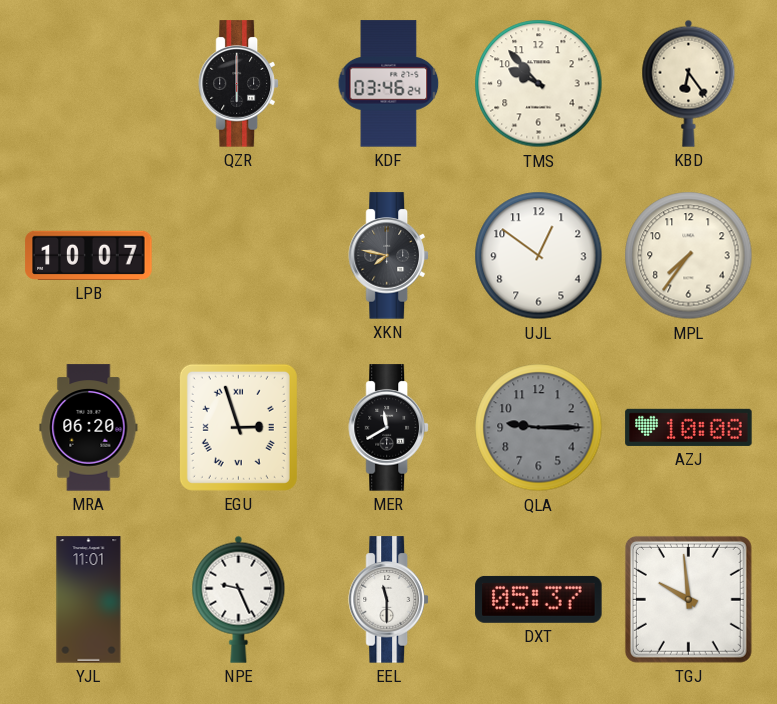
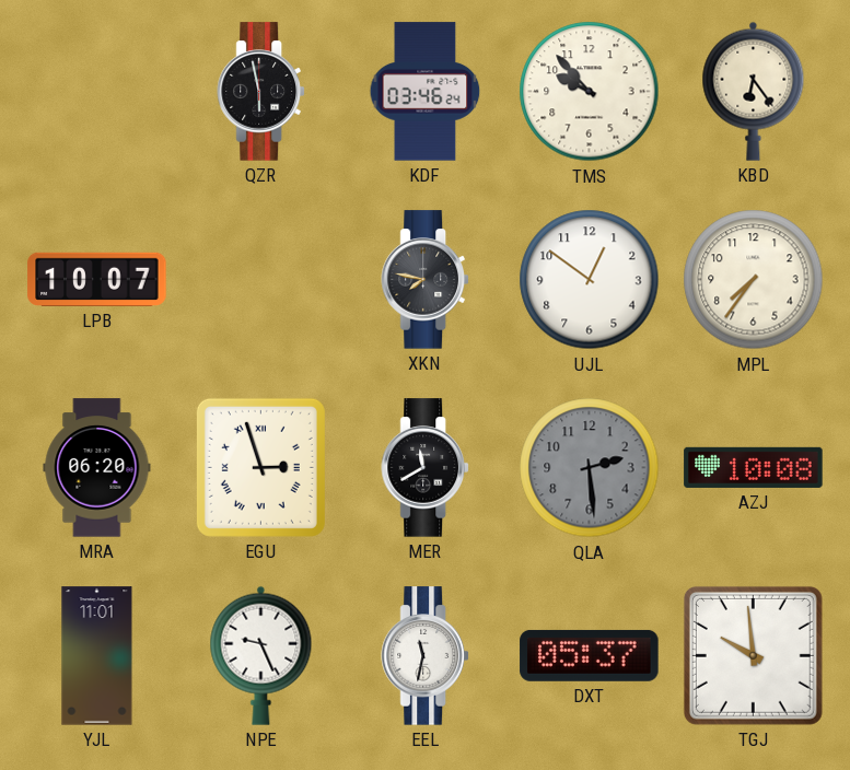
QZR: 6:00 -> 5:58
QLA: 9:15 -> 2:29
EEL: 11:30 -> 11:32
